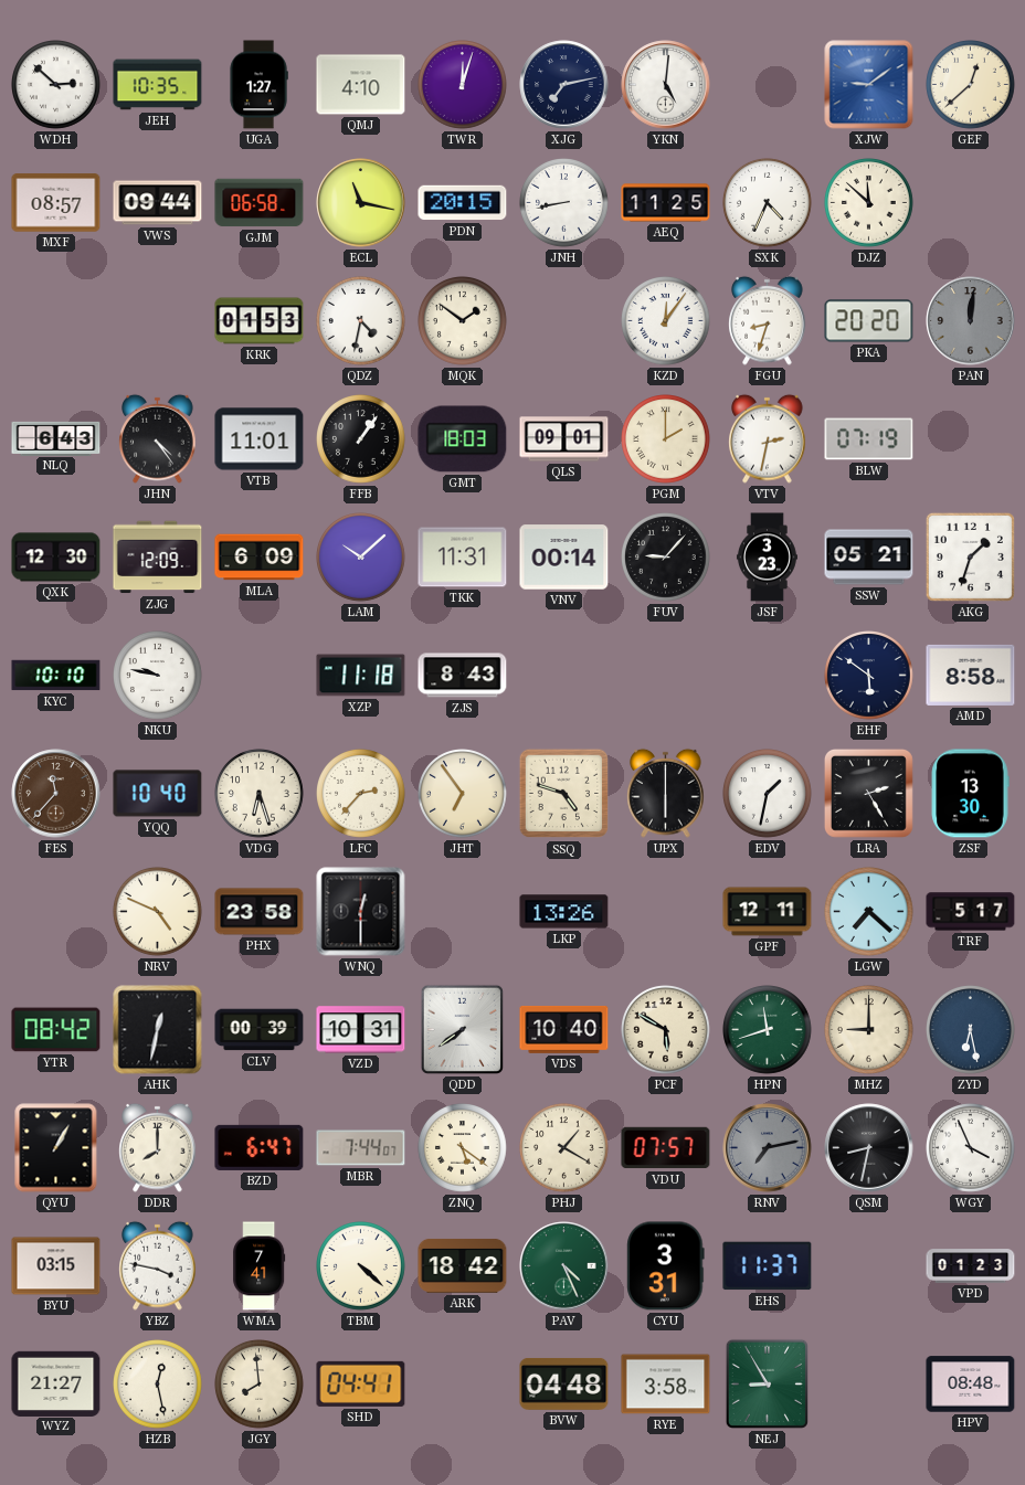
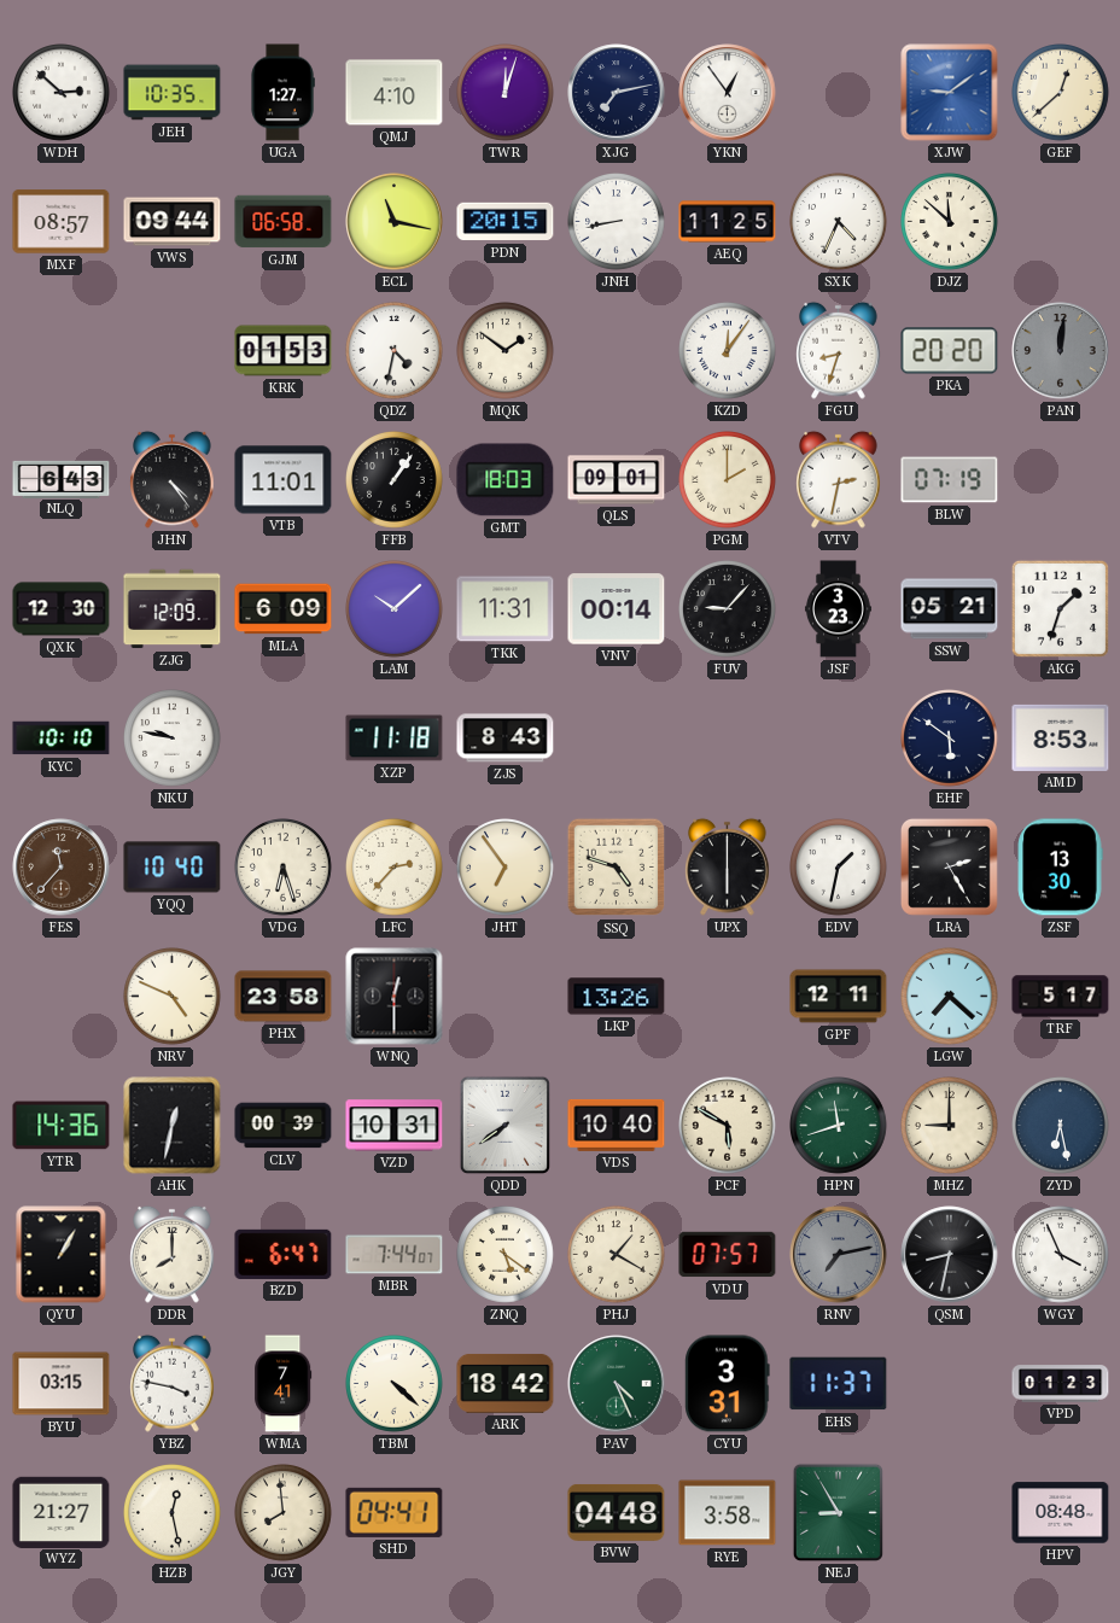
YKN: 5:01 -> 12:54
AMD: 8:58 -> 8:53
YTR: 08:42 -> 14:36
